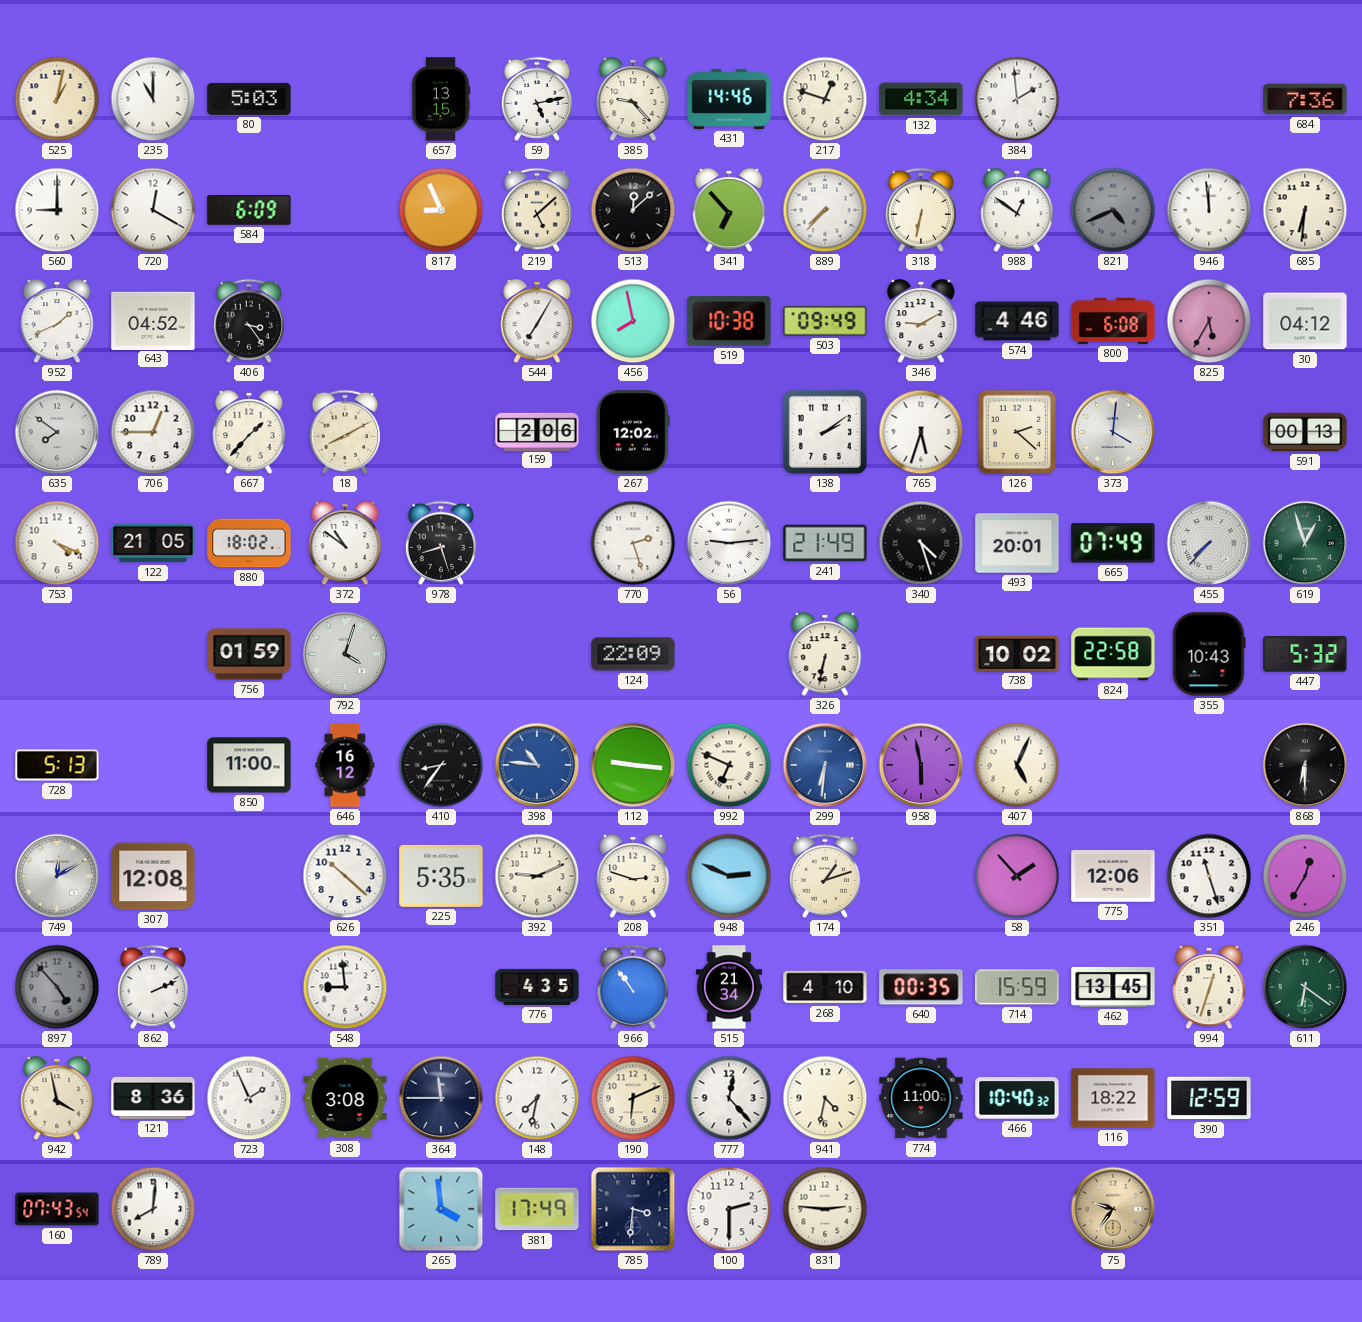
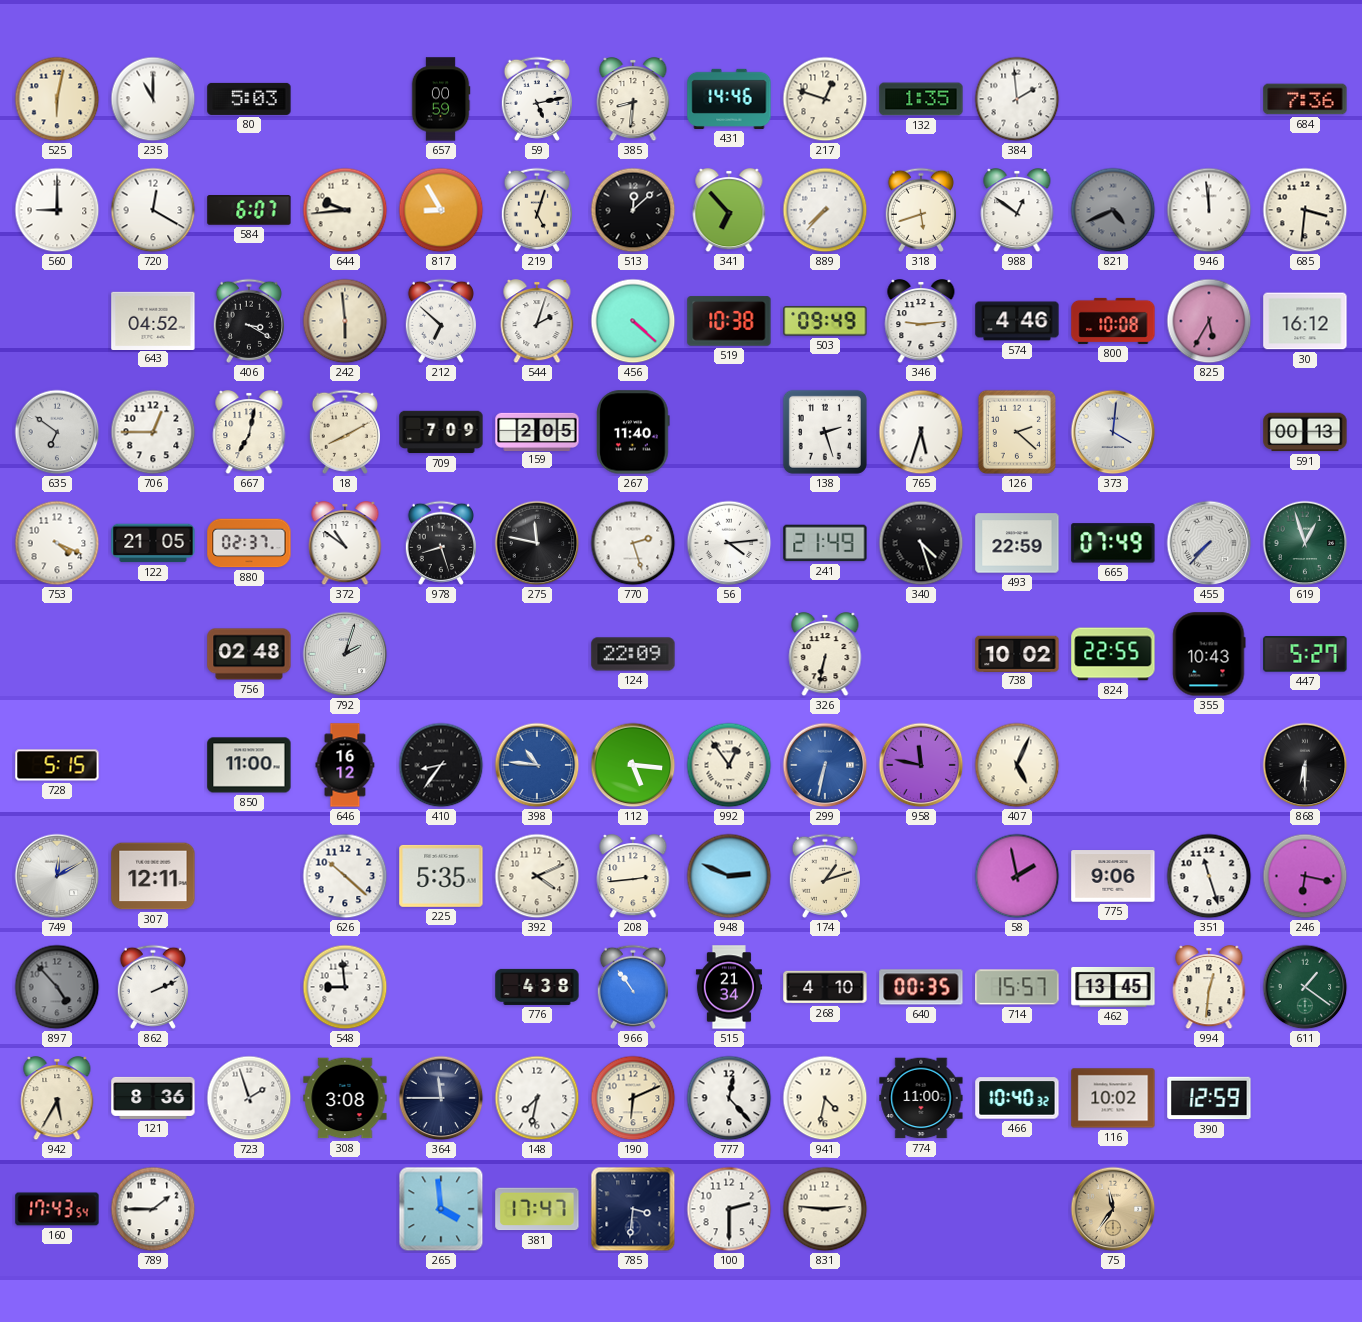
525: 1:02 -> 6:02
657: 13:15 -> 00:59
385: 9:23 -> 8:31
132: 4:34 -> 1:35
584: 6:09 -> 6:07
644: none -> 9:44
817: 8:56 -> 8:55
219: 5:08 -> 5:03
318: 6:32 -> 5:42
685: 6:31 -> 3:31
952: 1:41 -> none
406: 3:24 -> 3:20
242: none -> 5:59
212: none -> 6:52
544: 7:05 -> 2:03
456: 7:58 -> 4:22
346: 9:10 -> 9:14
800: 6:08 -> 10:08
30: 04:12 -> 16:12
635: 7:51 -> 6:51
667: 1:37 -> 7:02
709: none -> 7:09
159: 2:06 -> 2:05
267: 12:02 -> 11:40
138: 2:09 -> 2:27
880: 18:02 -> 02:37
275: none -> 11:47
56: 9:14 -> 4:14
493: 20:01 -> 22:59
756: 01:59 -> 02:48
792: 4:03 -> 2:03
824: 22:58 -> 22:55
447: 5:32 -> 5:27
728: 5:13 -> 5:15
112: 9:16 -> 5:16
992: 6:49 -> 12:54
299: 6:31 -> 6:32
958: 5:58 -> 11:47
307: 12:08 -> 12:11
392: 9:11 -> 4:11
208: 2:48 -> 2:44
58: 1:53 -> 1:58
775: 12:06 -> 9:06
246: 12:35 -> 6:17
776: 4:35 -> 4:38
714: 15:59 -> 15:57
994: 12:33 -> 12:31
611: 6:21 -> 1:21
942: 3:58 -> 5:35
723: 1:56 -> 1:57
116: 18:22 -> 10:02
160: 07:43 -> 17:43
789: 8:01 -> 1:45
381: 17:49 -> 17:47
75: 9:36 -> 11:36
